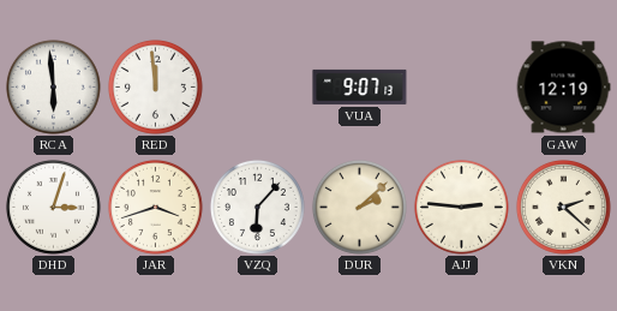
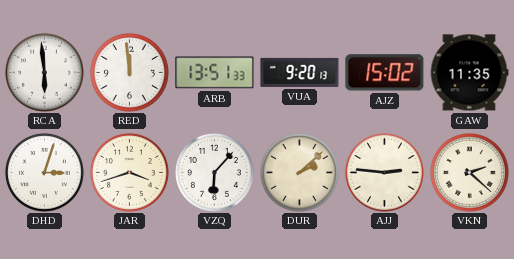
ARB: none -> 13:51
VUA: 9:07 -> 9:20
AJZ: none -> 15:02
GAW: 12:19 -> 11:35
